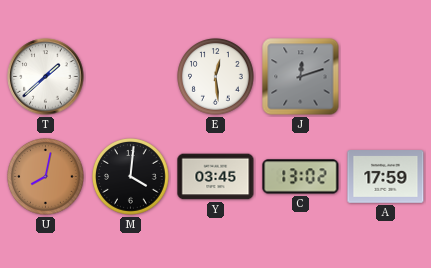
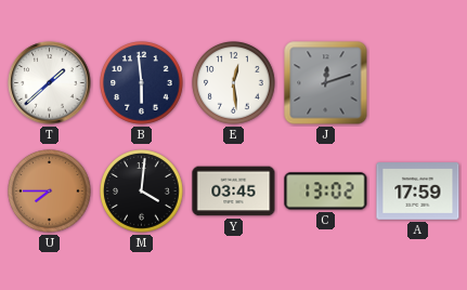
B: none -> 5:59
U: 8:02 -> 7:45
